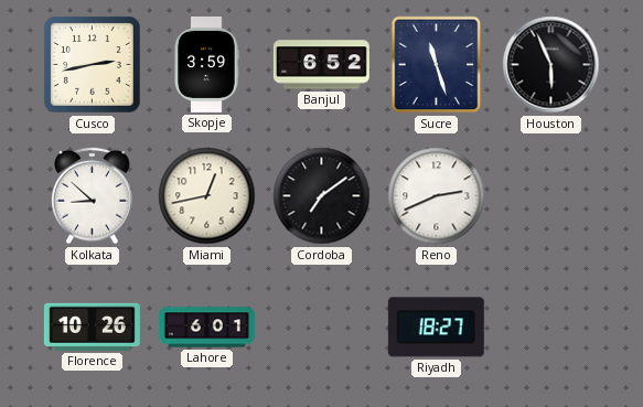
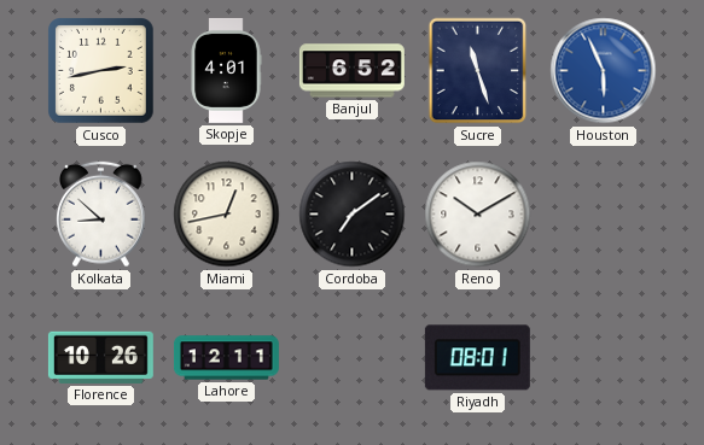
Skopje: 3:59 -> 4:01
Houston dial: black -> blue
Reno: 2:41 -> 10:10
Lahore: 6:01 -> 12:11
Riyadh: 18:27 -> 08:01
